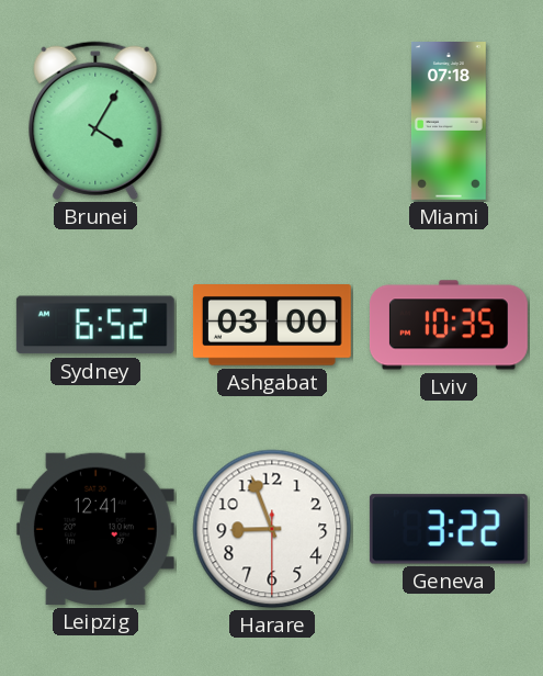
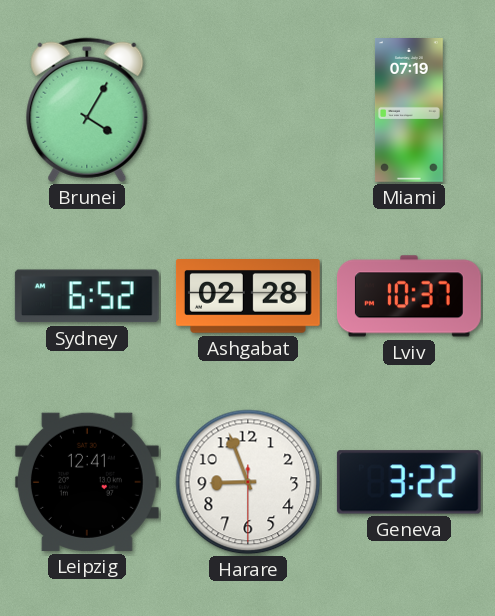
Miami: 07:18 -> 07:19
Ashgabat: 03:00 -> 02:28
Lviv: 10:35 -> 10:37
